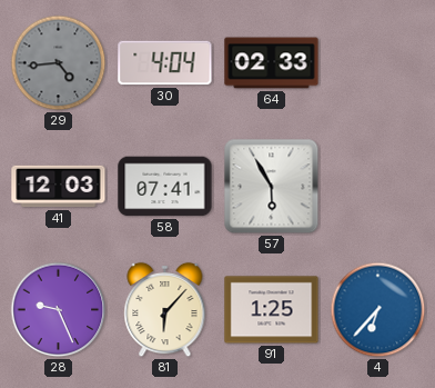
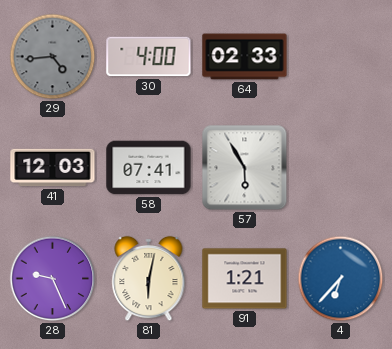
30: 4:04 -> 4:00
81: 6:07 -> 6:02
91: 1:25 -> 1:21
